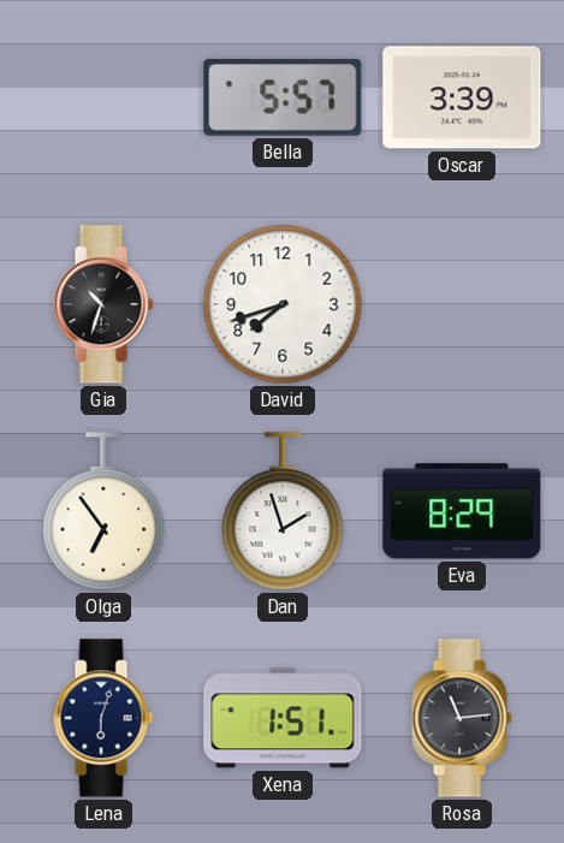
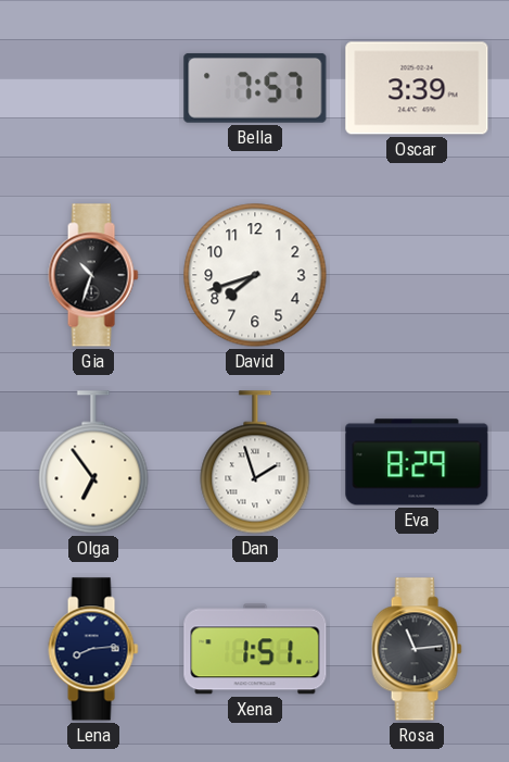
Bella: 5:57 -> 7:57
Lena: 6:03 -> 8:14
